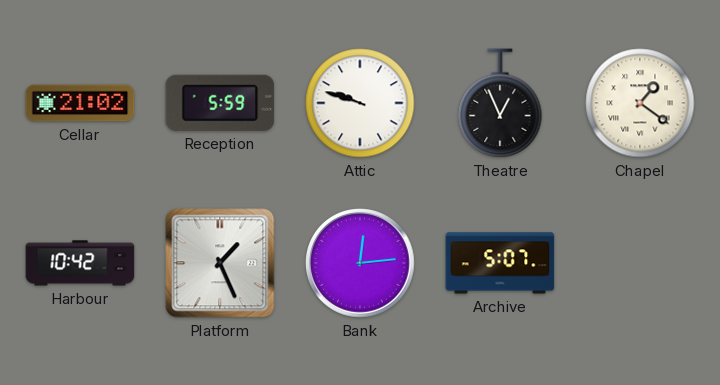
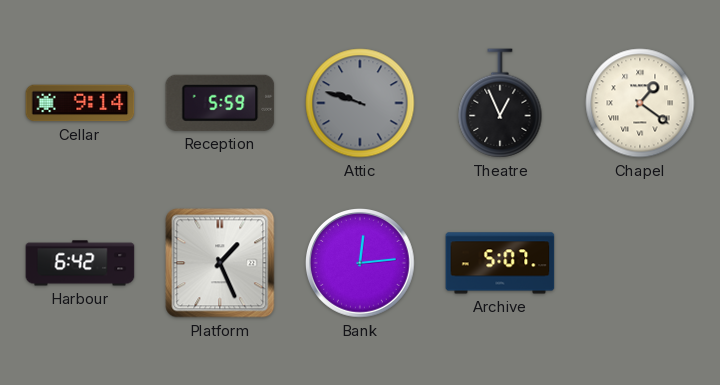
Cellar: 21:02 -> 9:14
Attic dial: white -> grey
Harbour: 10:42 -> 6:42
